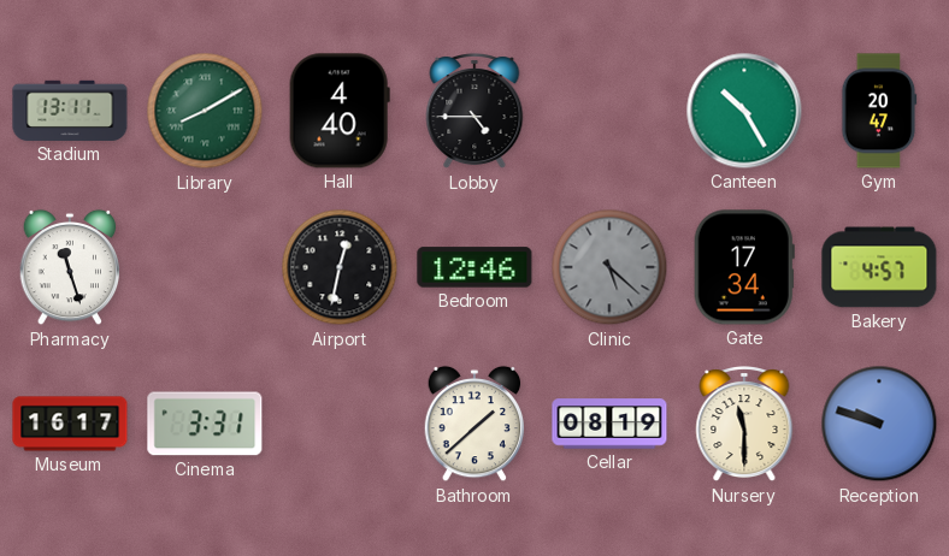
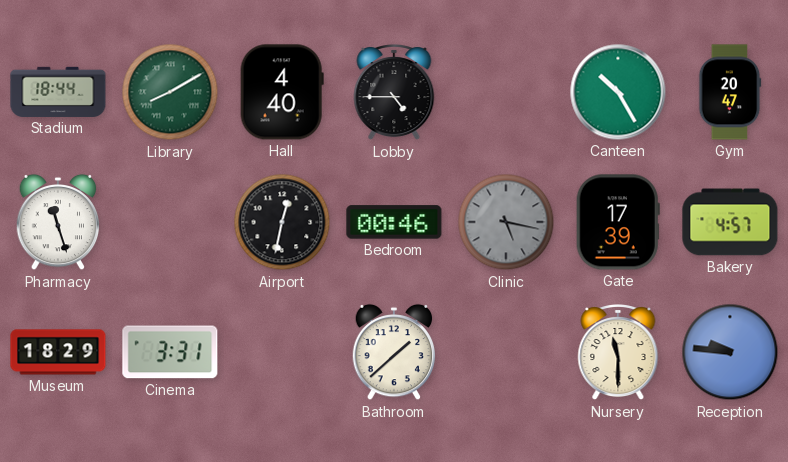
Stadium: 13:11 -> 18:44
Bedroom: 12:46 -> 00:46
Clinic: 5:22 -> 5:17
Gate: 17:34 -> 17:39
Museum: 16:17 -> 18:29
Cellar: 08:19 -> none
Reception: 9:48 -> 9:46
